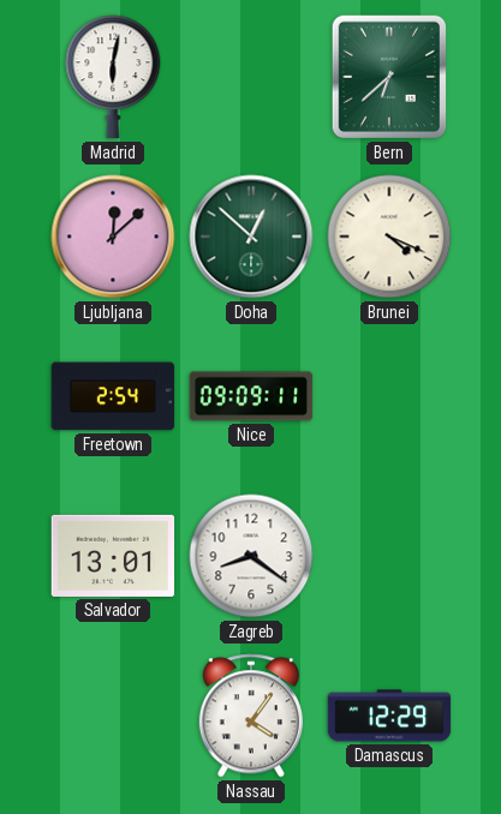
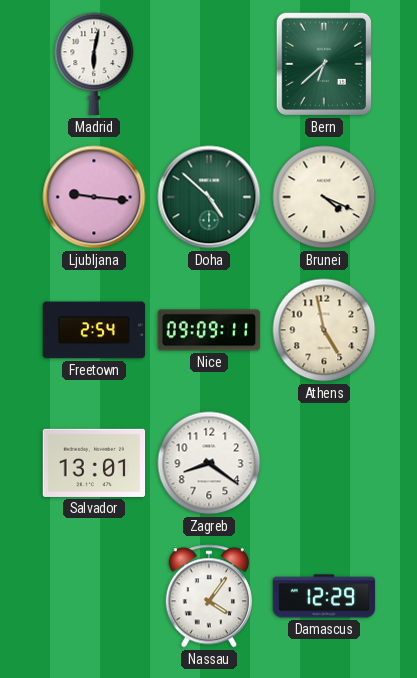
Ljubljana: 12:08 -> 9:16
Doha: 12:52 -> 4:52
Athens: none -> 4:58
